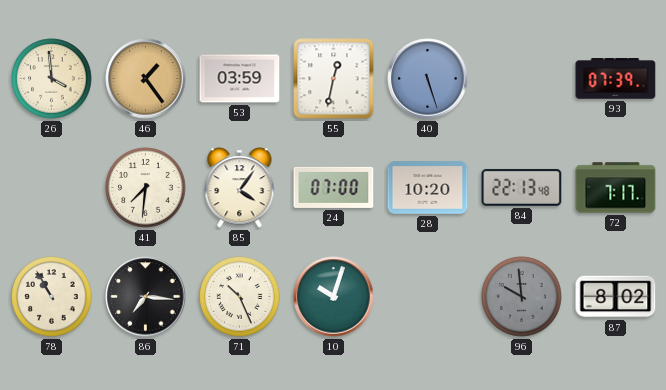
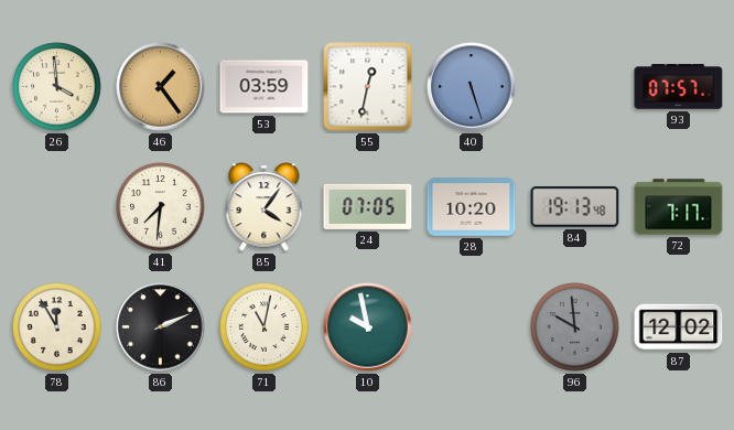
93: 07:39 -> 07:57
24: 07:00 -> 07:05
84: 22:13 -> 19:13
78: 10:55 -> 11:55
86: 7:16 -> 2:11
71: 10:26 -> 11:02
10: 10:03 -> 9:58
87: 8:02 -> 12:02
